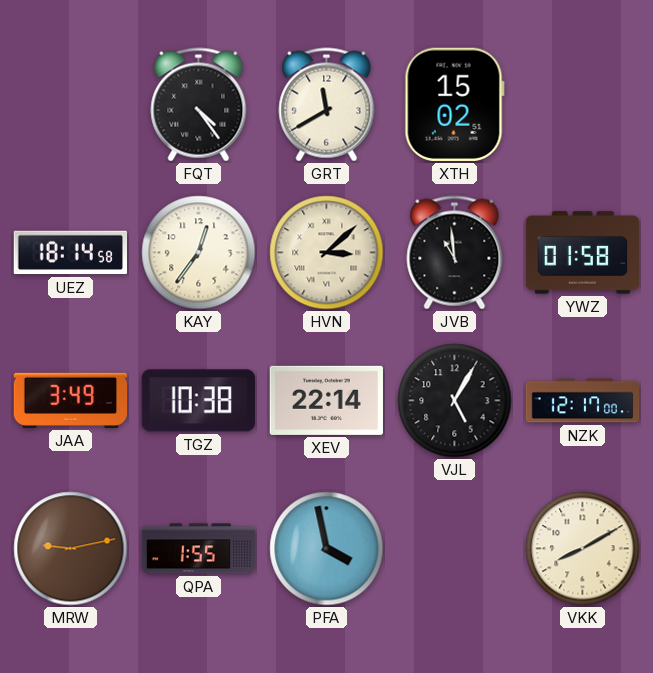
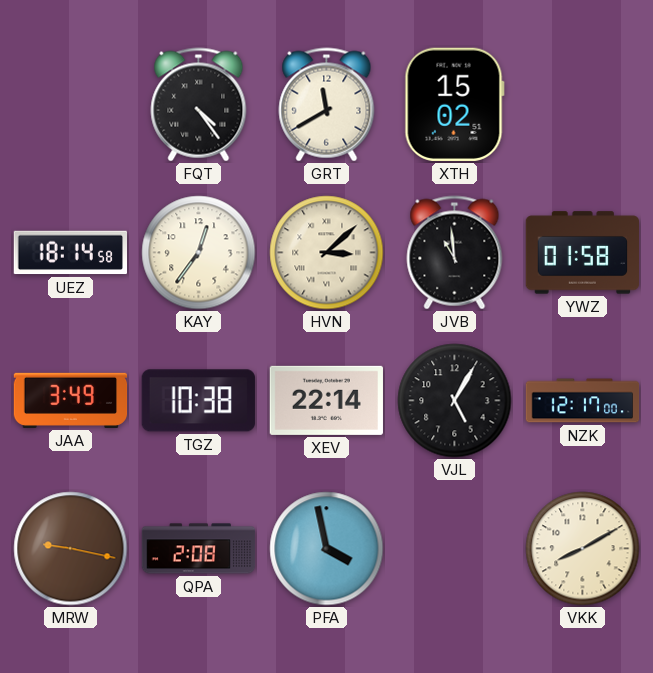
MRW: 9:13 -> 9:17
QPA: 1:55 -> 2:08
